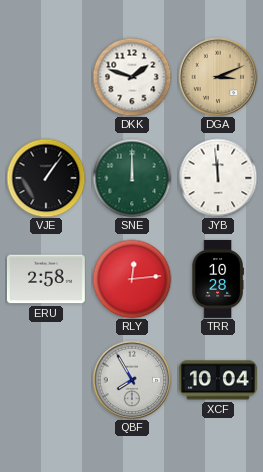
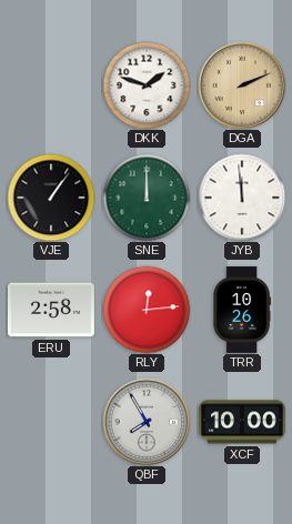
DGA: 3:11 -> 2:11
TRR: 10:28 -> 10:26
XCF: 10:04 -> 10:00
